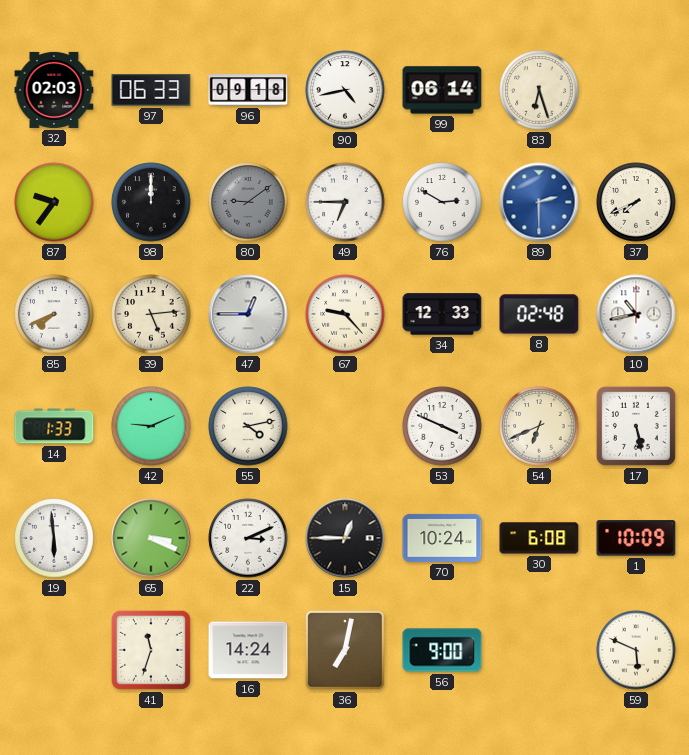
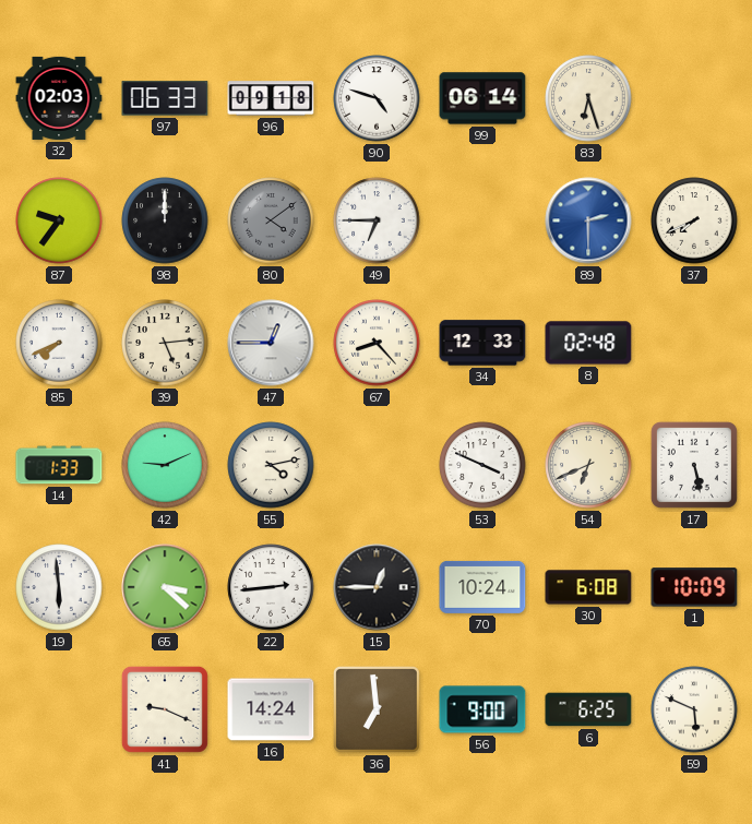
90: 4:43 -> 4:48
80: 9:09 -> 4:09
76: 2:50 -> none
67: 9:23 -> 8:23
10: 10:43 -> none
65: 3:19 -> 3:22
22: 3:11 -> 2:44
41: 11:33 -> 9:19
36: 7:02 -> 6:59
6: none -> 6:25
